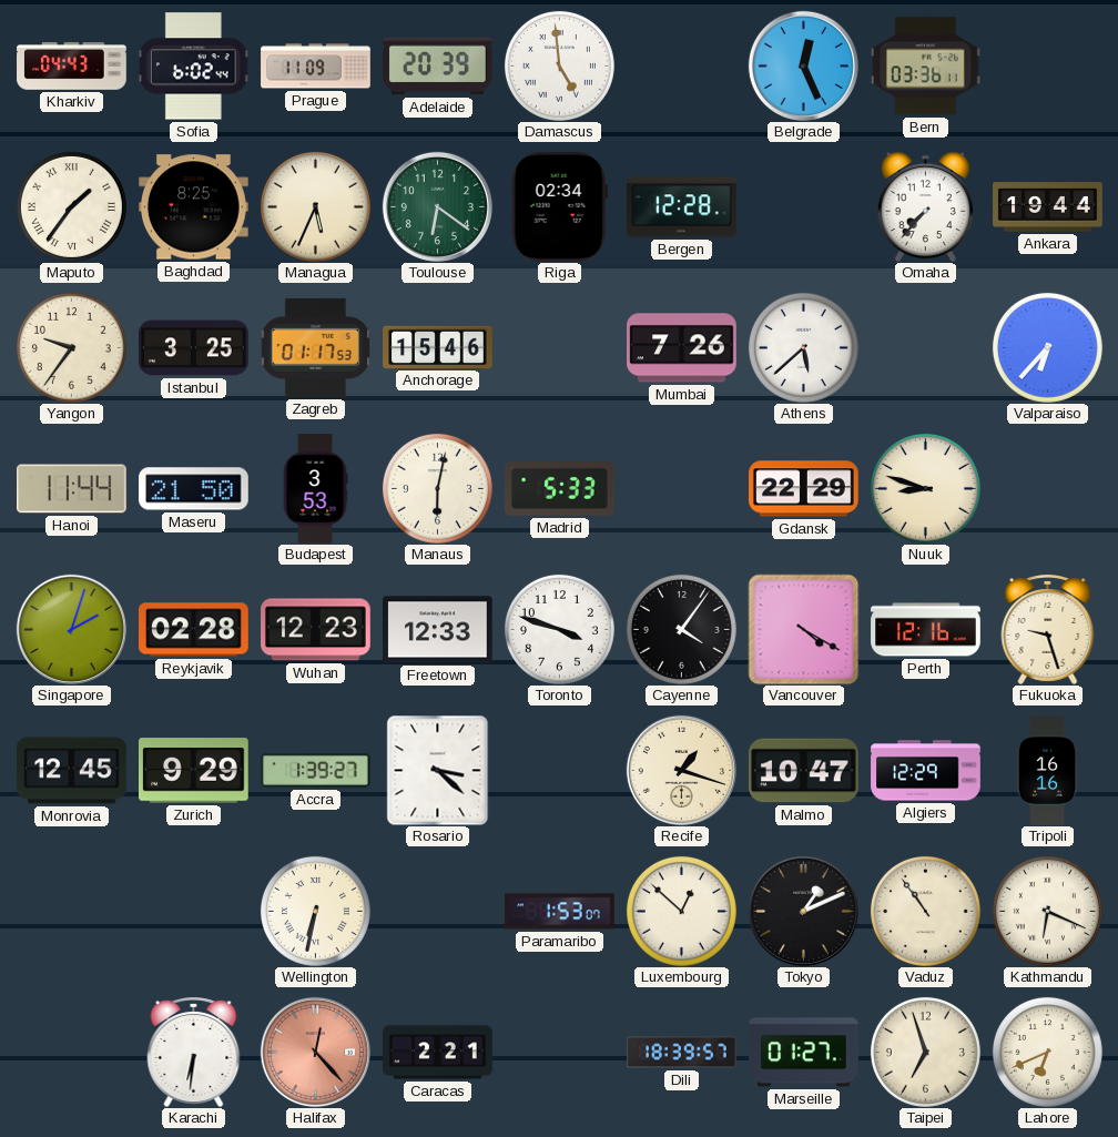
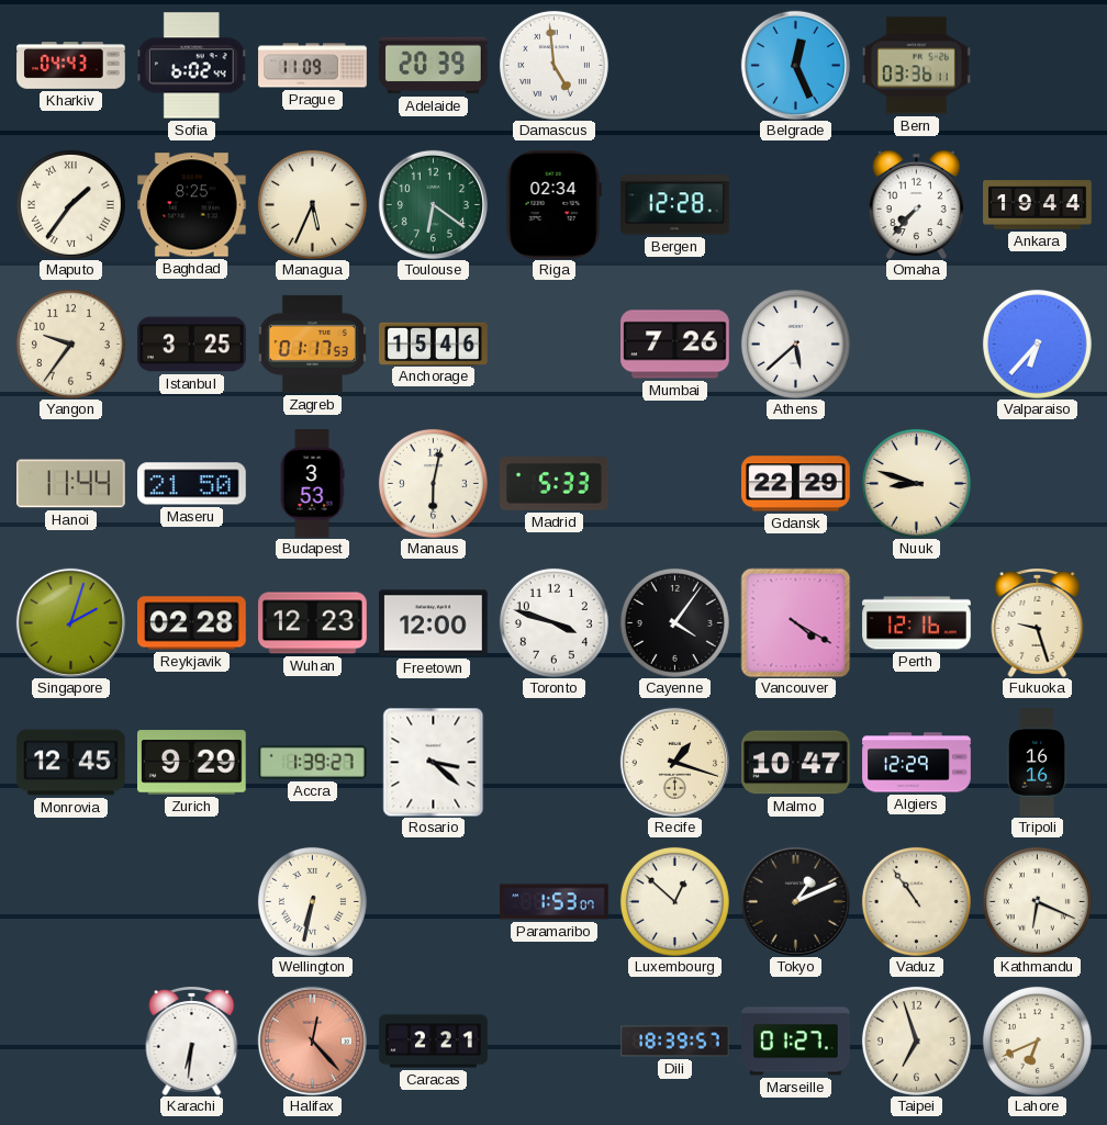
Freetown: 12:33 -> 12:00
